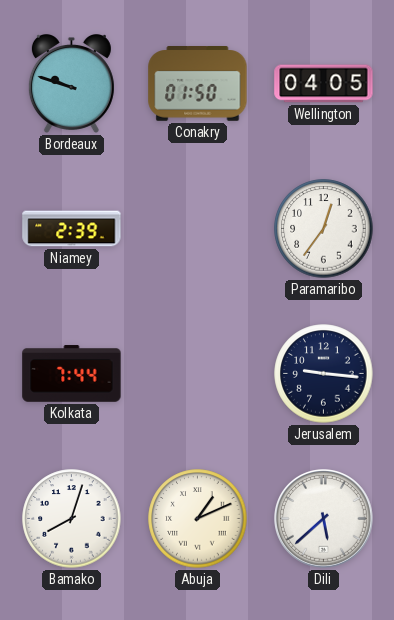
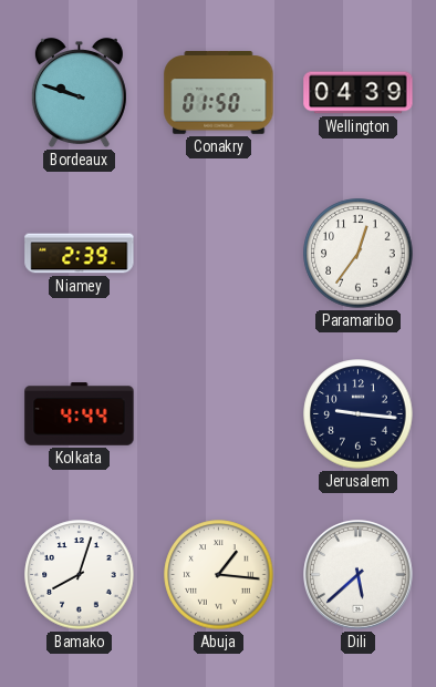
Wellington: 04:05 -> 04:39
Kolkata: 7:44 -> 4:44
Abuja: 1:11 -> 1:16
